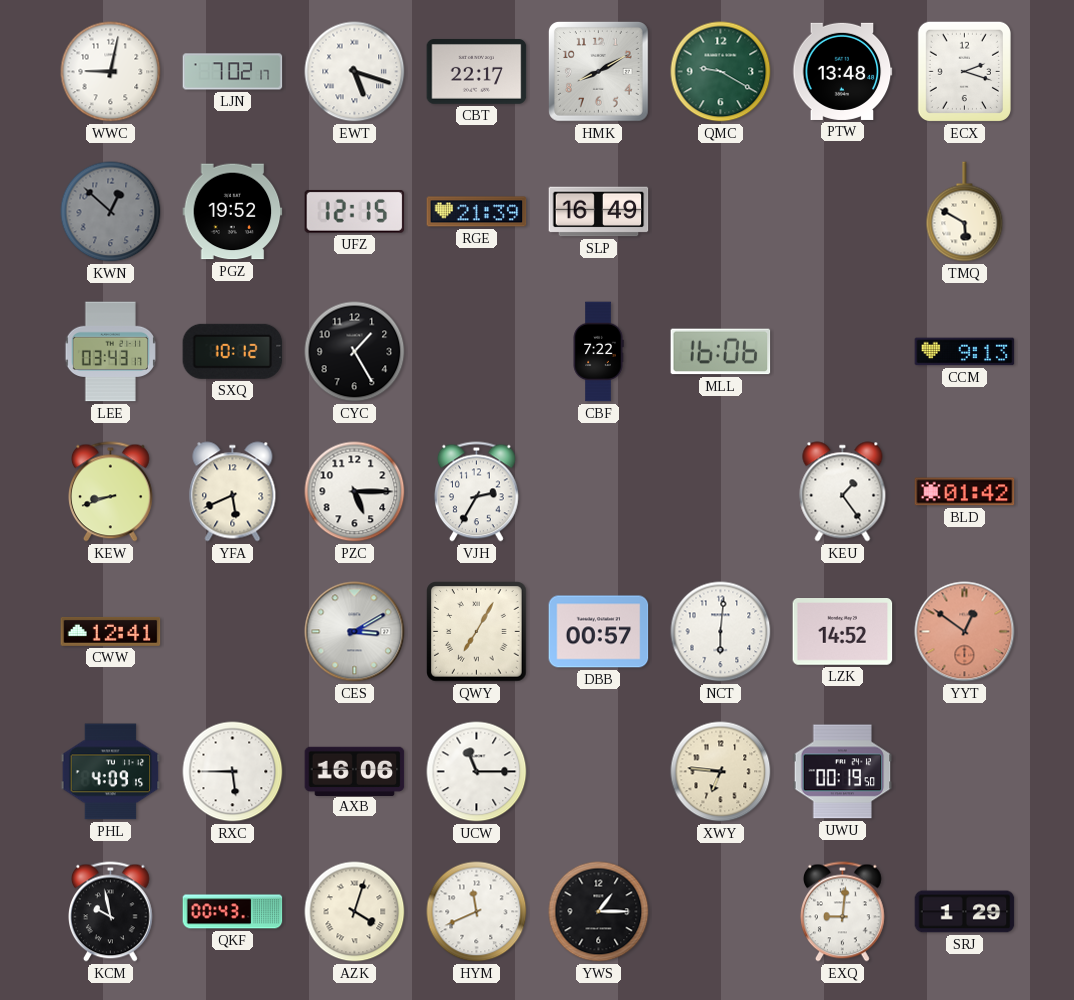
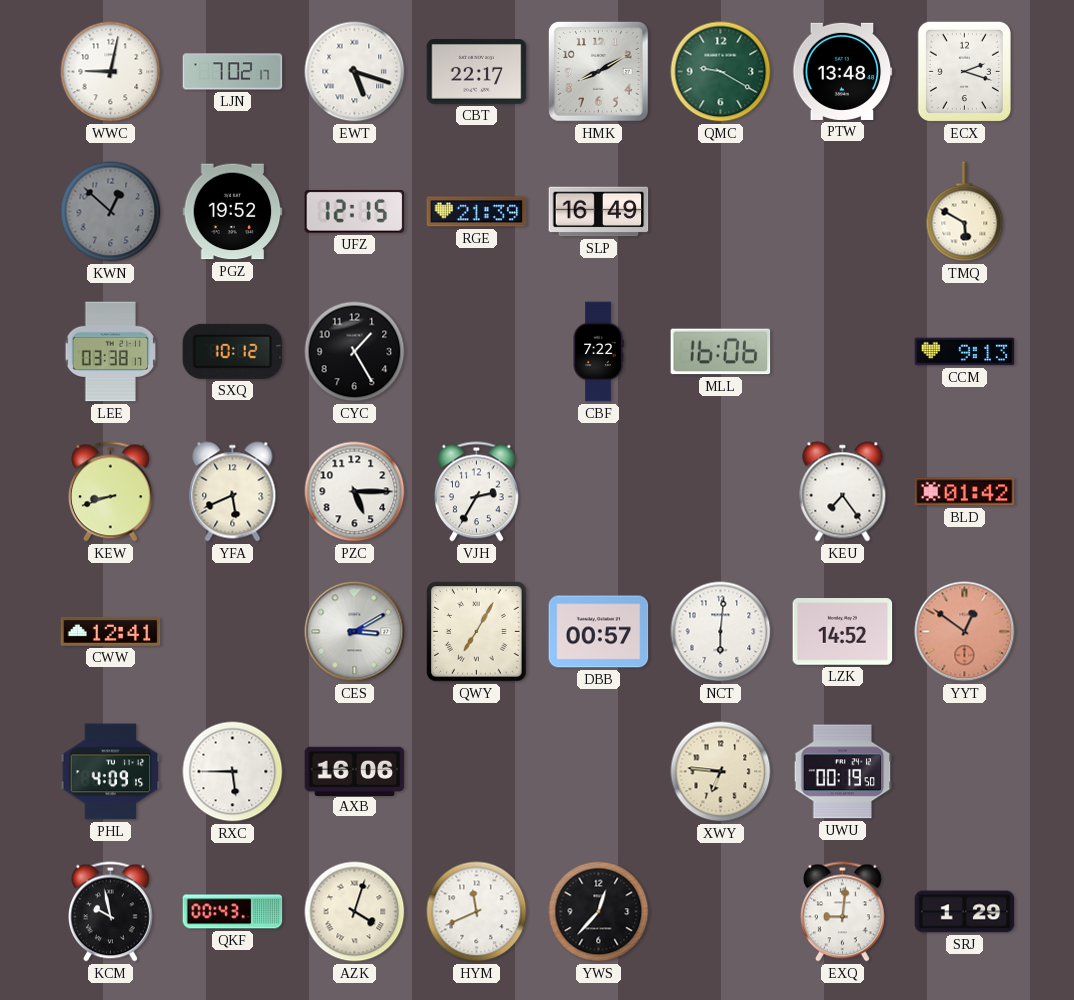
LEE: 03:43 -> 03:38
KEU: 1:24 -> 7:24
UCW: 11:15 -> none
YWS: 1:15 -> 12:37
